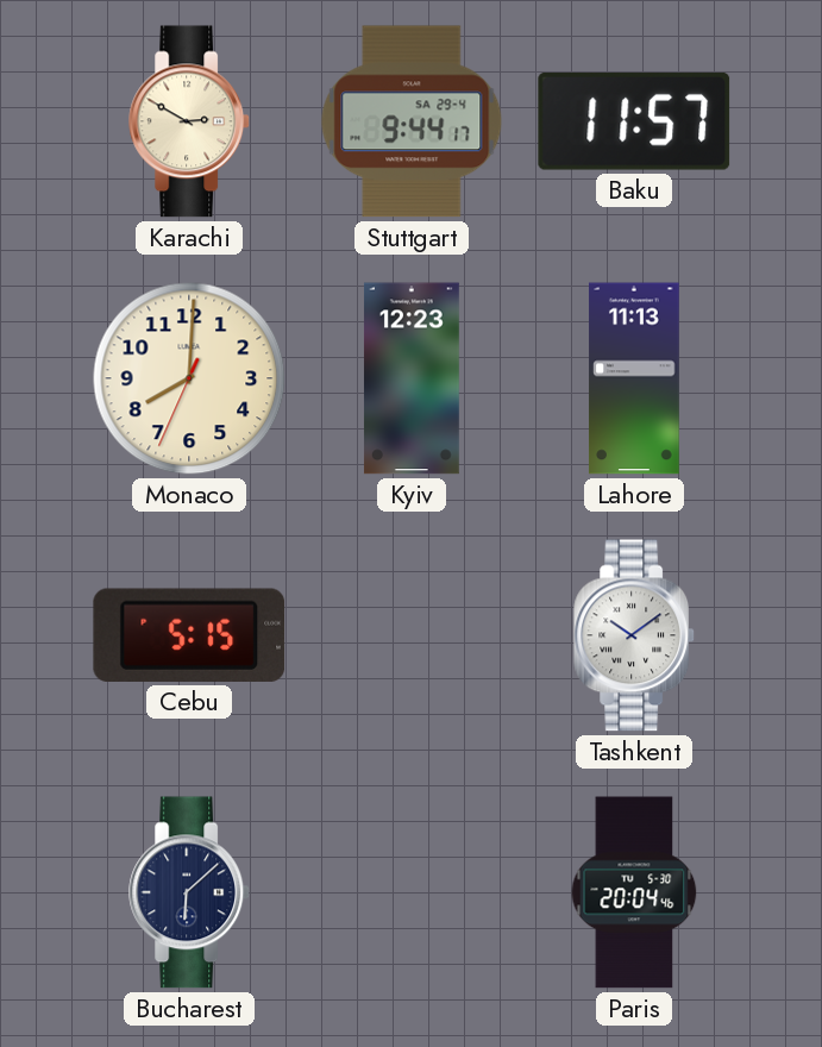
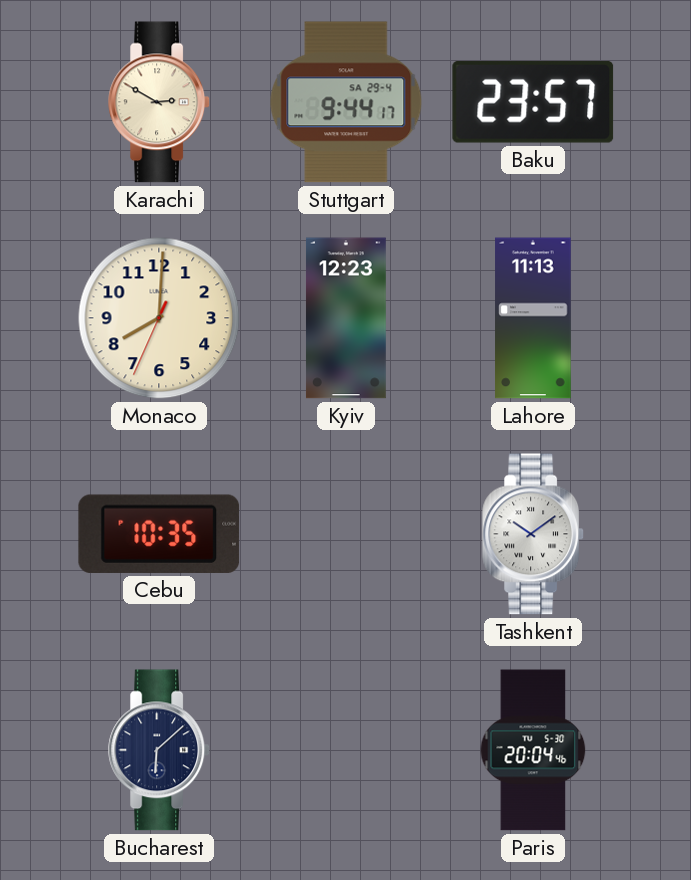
Baku: 11:57 -> 23:57
Cebu: 5:15 -> 10:35
